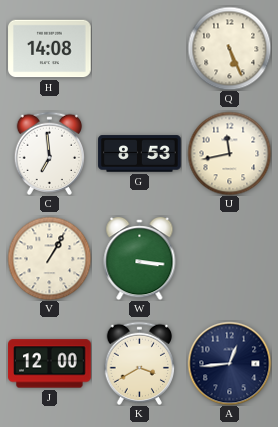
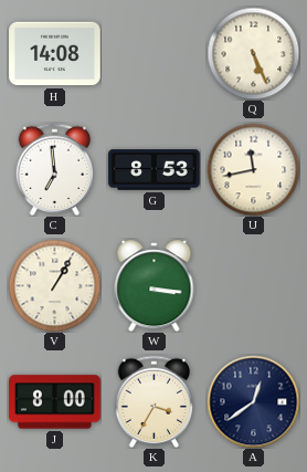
J: 12:00 -> 8:00
K: 3:40 -> 3:35
A: 12:44 -> 12:39
